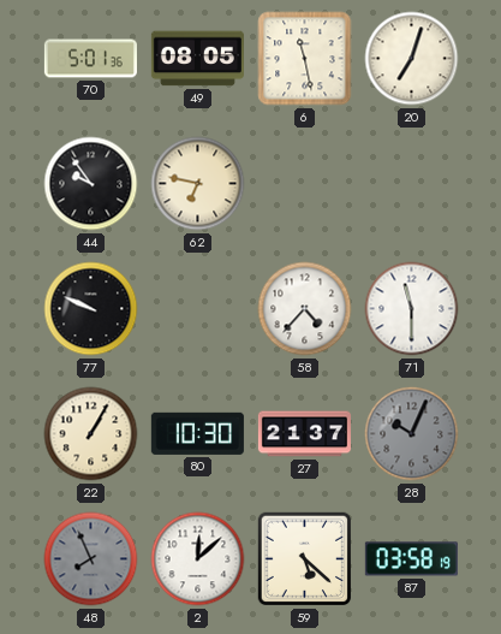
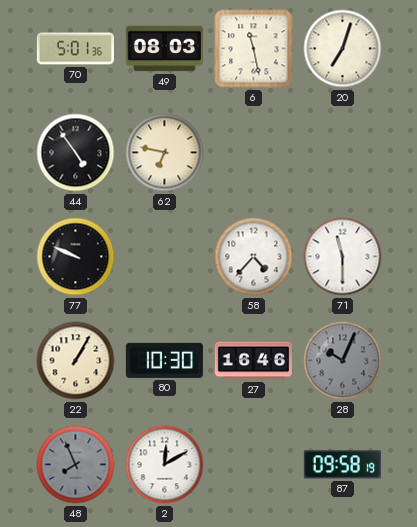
49: 08:05 -> 08:03
44: 9:54 -> 4:54
27: 21:37 -> 16:46
2: 12:08 -> 12:10
59: 5:22 -> none
87: 03:58 -> 09:58
